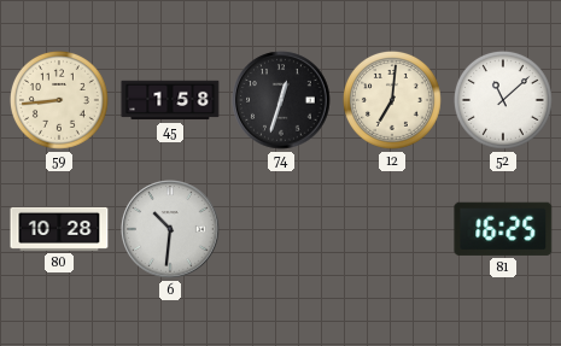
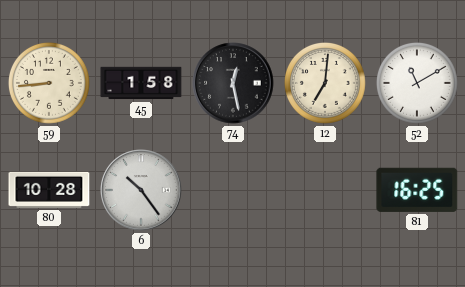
74: 12:33 -> 12:28
52: 11:08 -> 11:10
6: 10:31 -> 10:24
